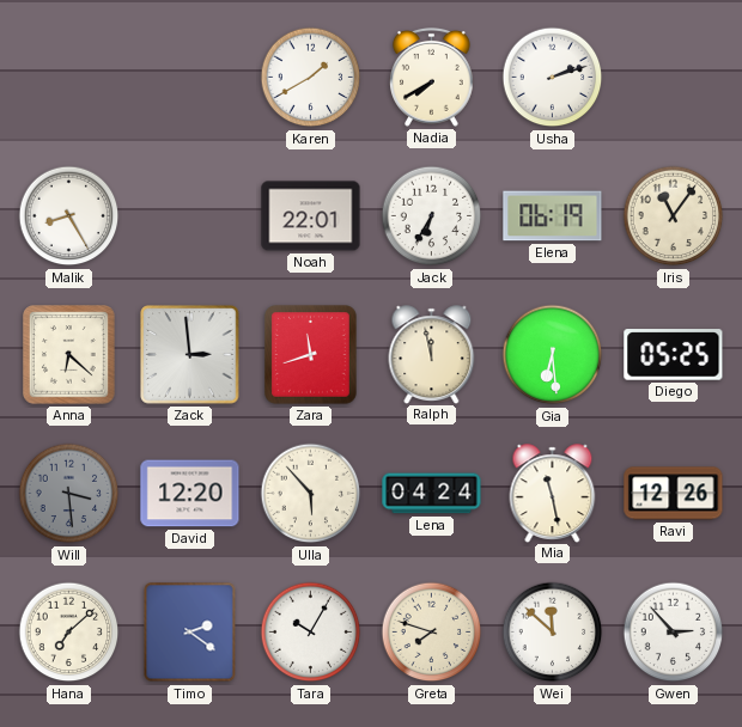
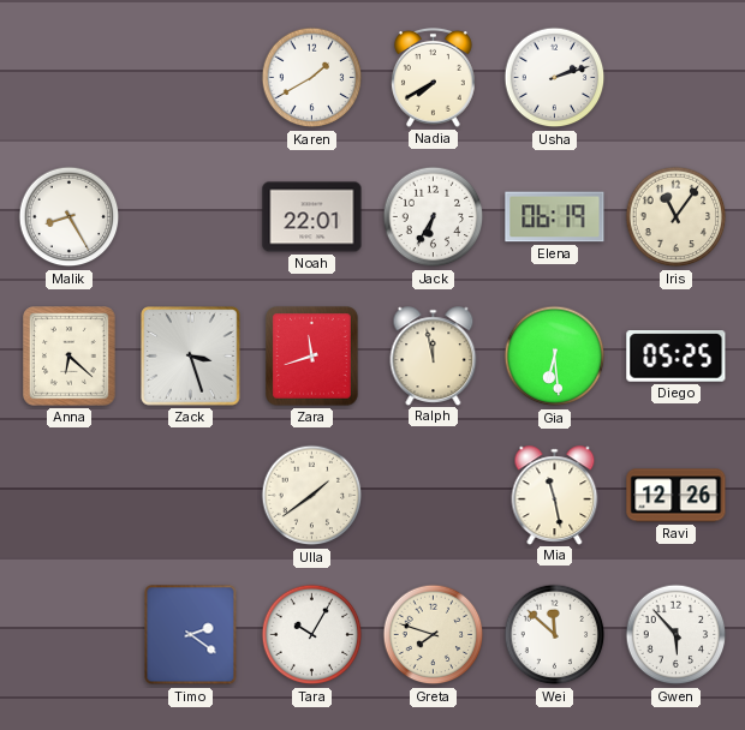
Zack: 2:59 -> 3:27
Will: 3:29 -> none
David: 12:20 -> none
Ulla: 5:53 -> 1:39
Lena: 04:24 -> none
Hana: 7:08 -> none
Gwen: 2:53 -> 5:53
